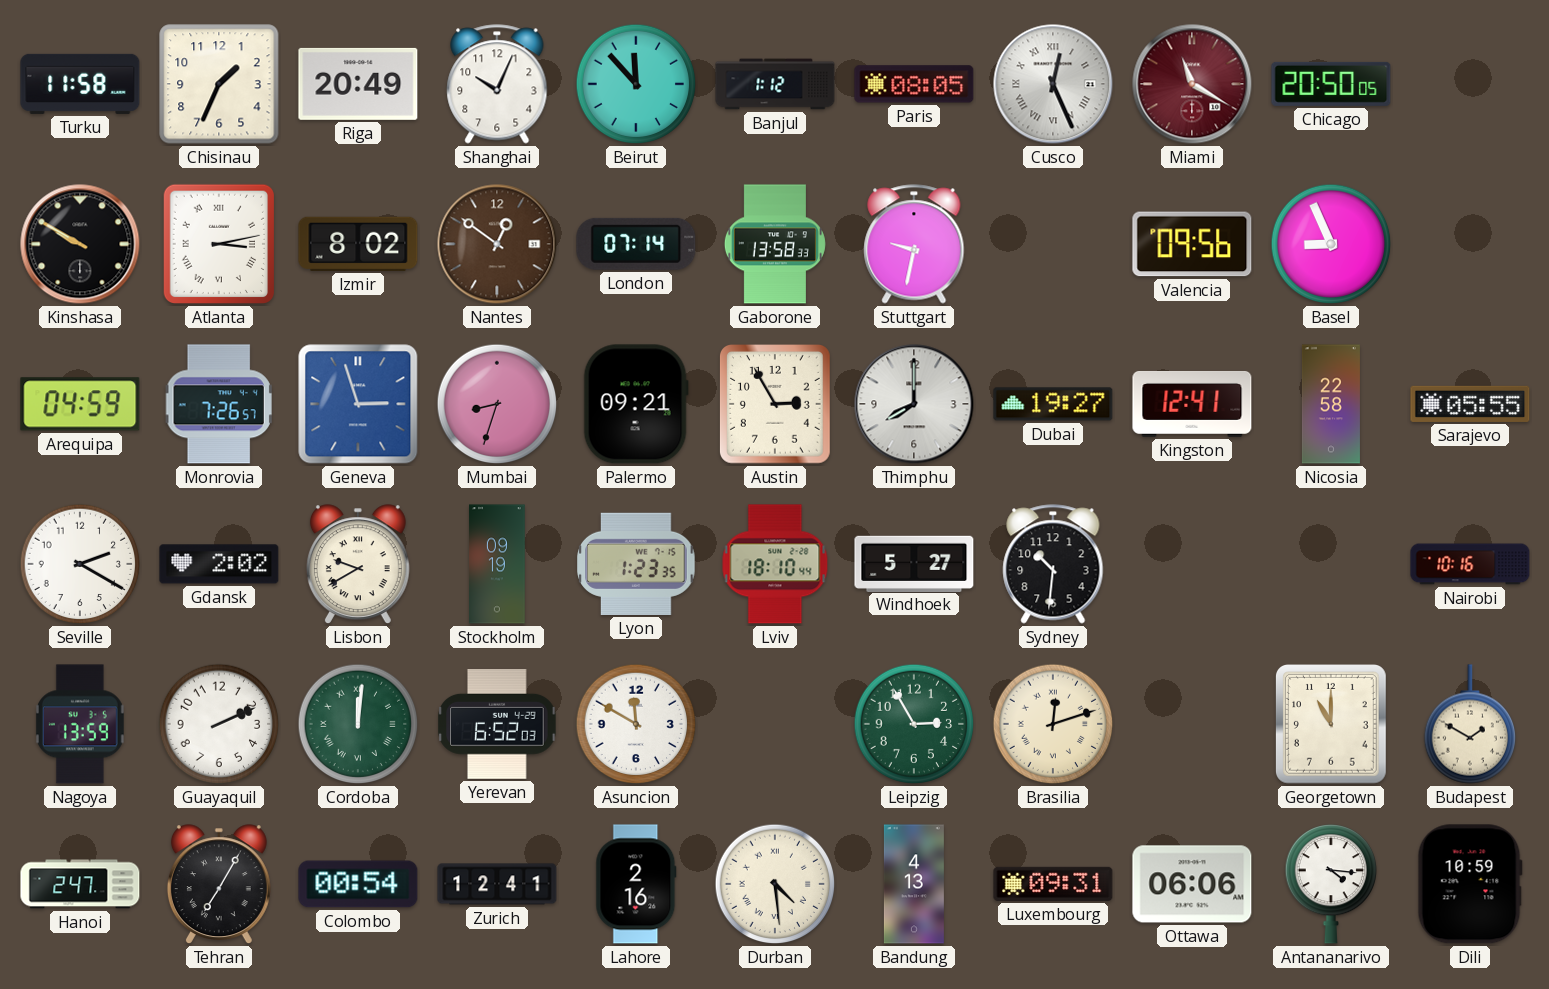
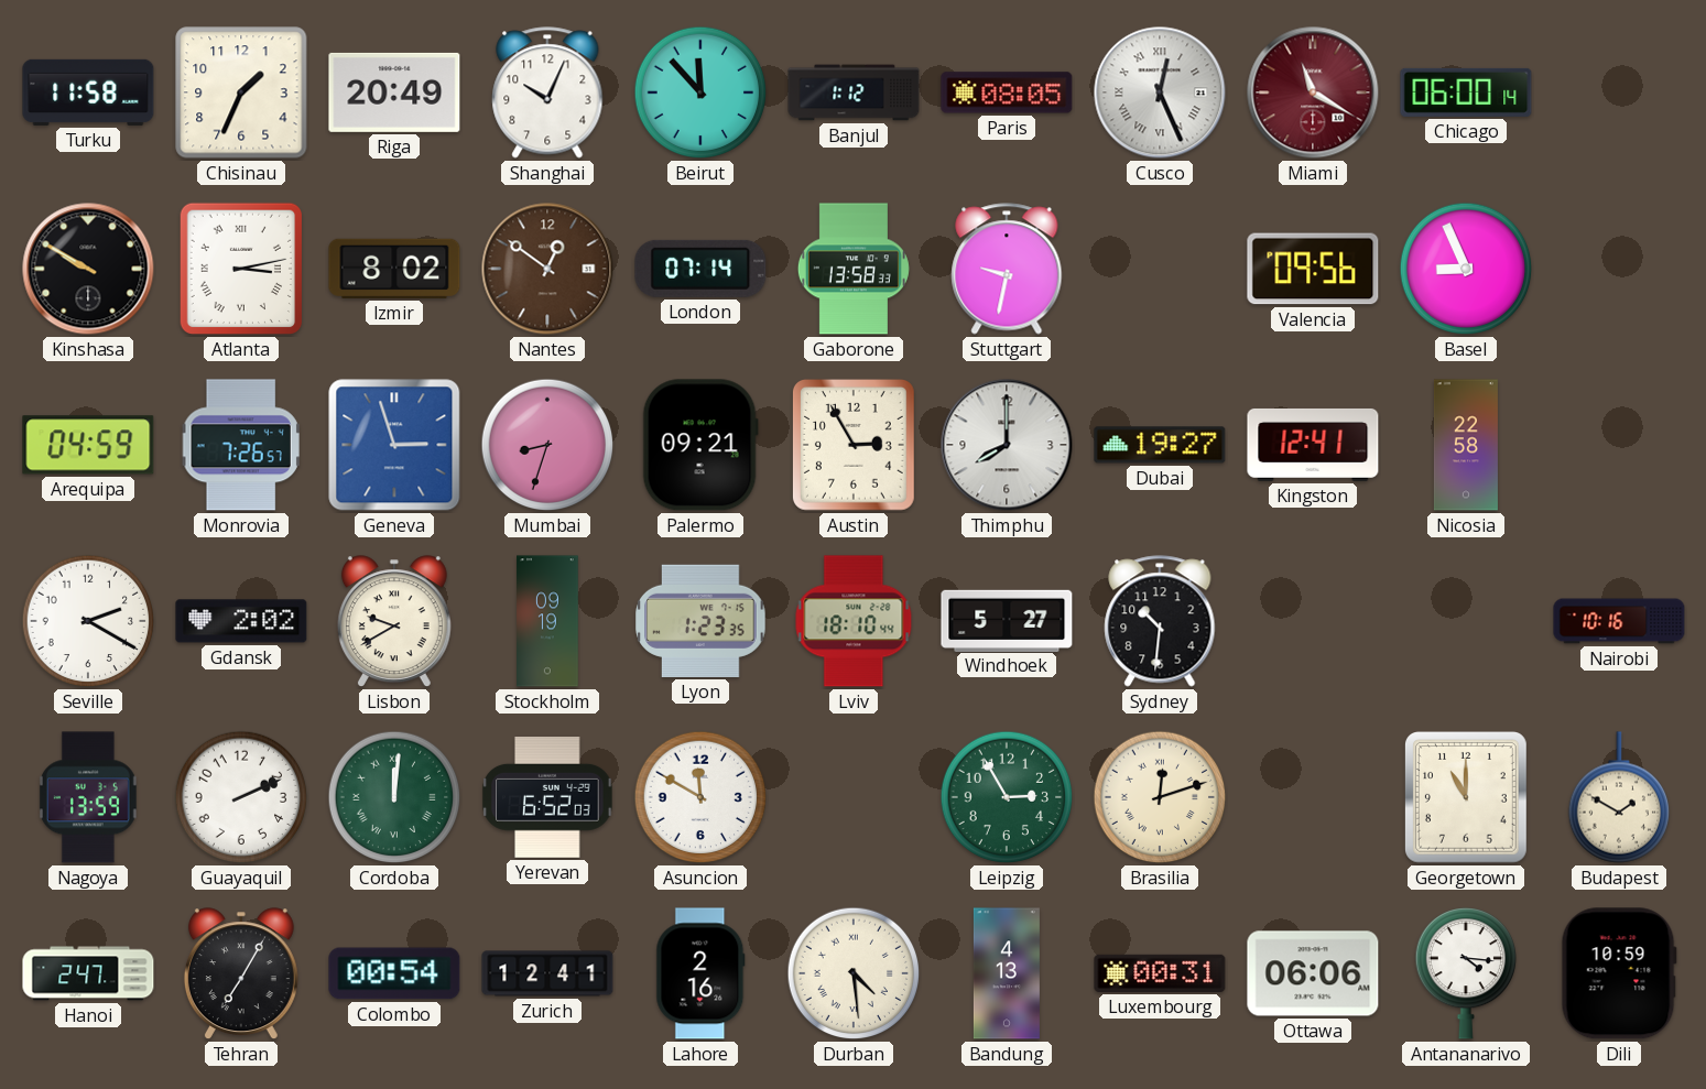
Chicago: 20:50 -> 06:00
Sarajevo: 05:55 -> none
Luxembourg: 09:31 -> 00:31
